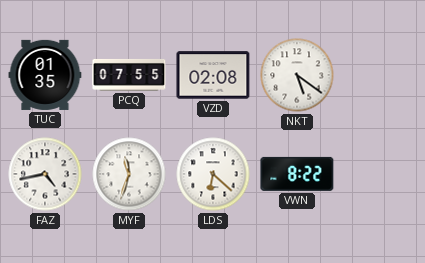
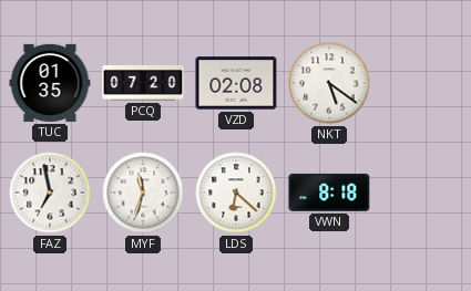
PCQ: 07:55 -> 07:20
FAZ: 4:43 -> 6:58
VWN: 8:22 -> 8:18
